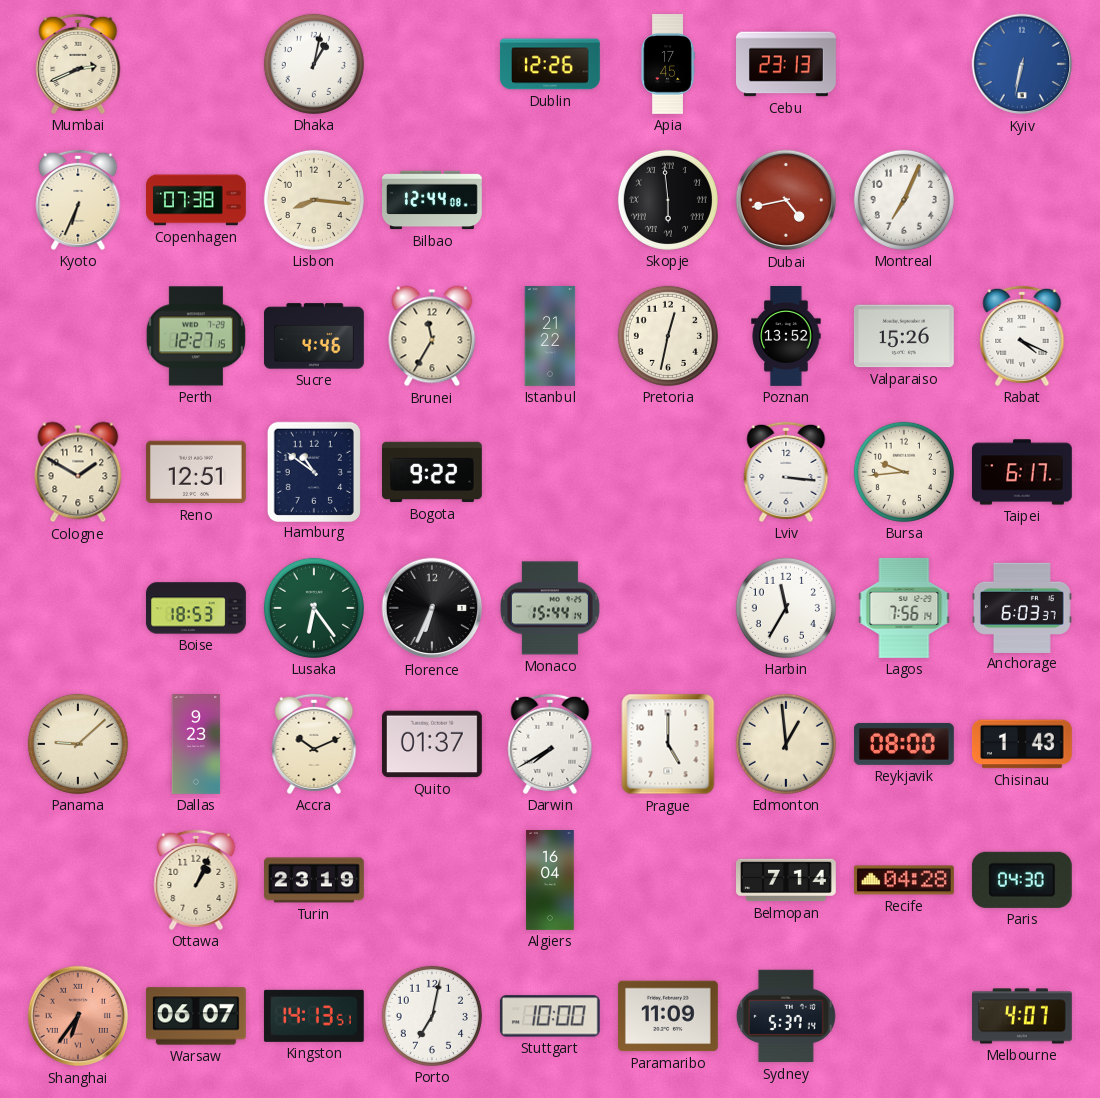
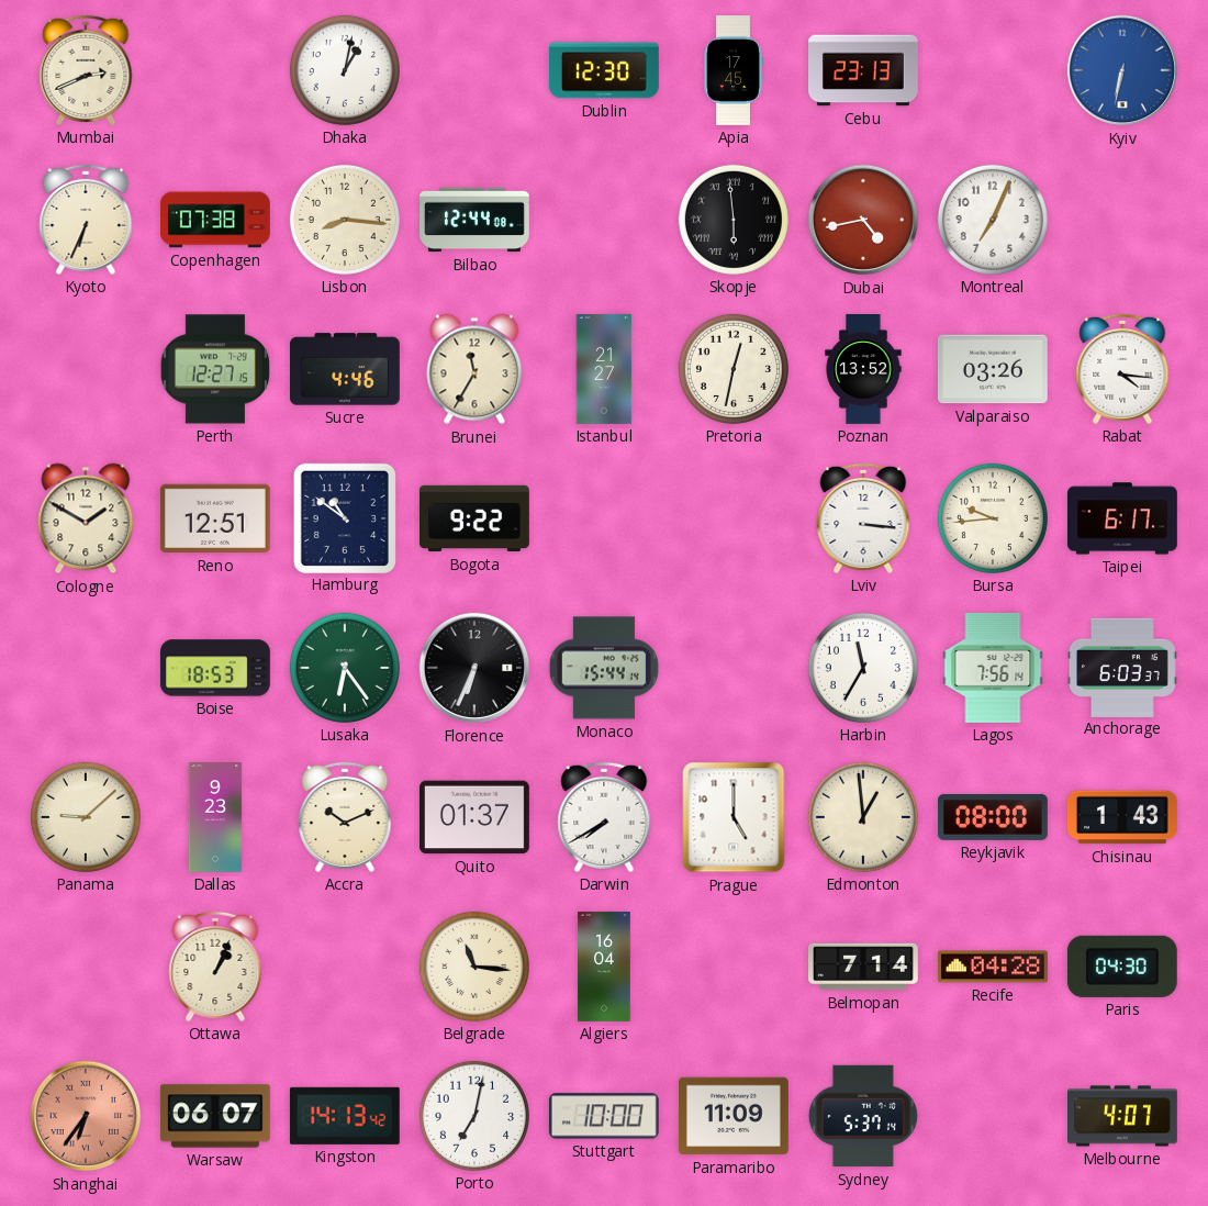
Dublin: 12:26 -> 12:30
Istanbul: 21:22 -> 21:27
Valparaiso: 15:26 -> 03:26
Rabat: 4:19 -> 4:16
Turin: 23:19 -> none
Belgrade: none -> 11:16
Kingston: 14:13:51 -> 14:13:42
